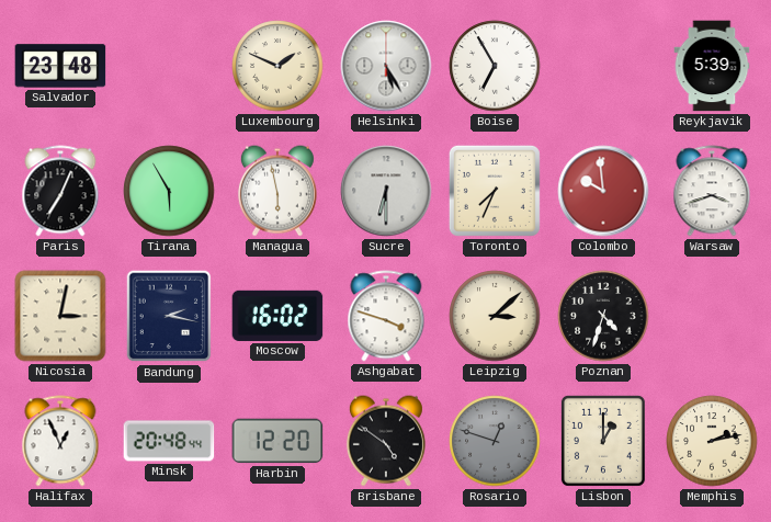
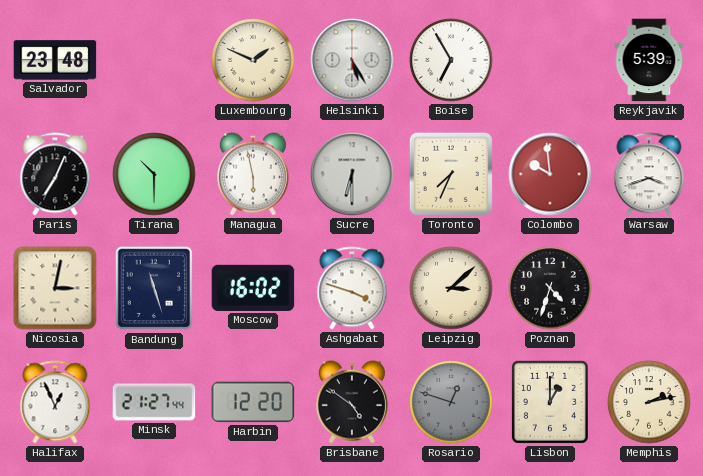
Tirana: 5:55 -> 10:30
Bandung: 2:17 -> 11:27
Minsk: 20:48 -> 21:27
